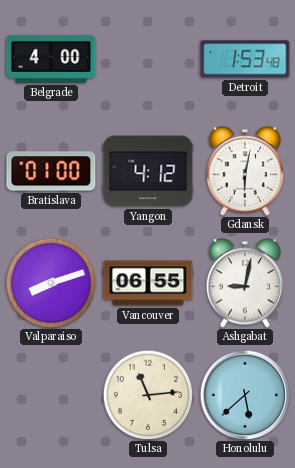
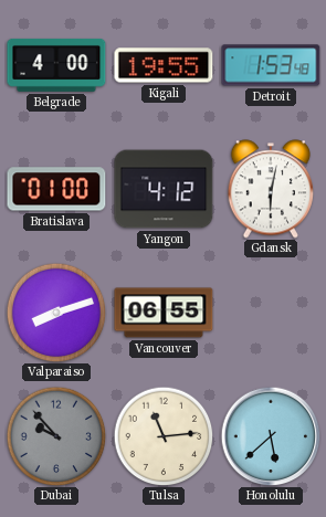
Kigali: none -> 19:55
Ashgabat: 9:02 -> none
Dubai: none -> 9:53
